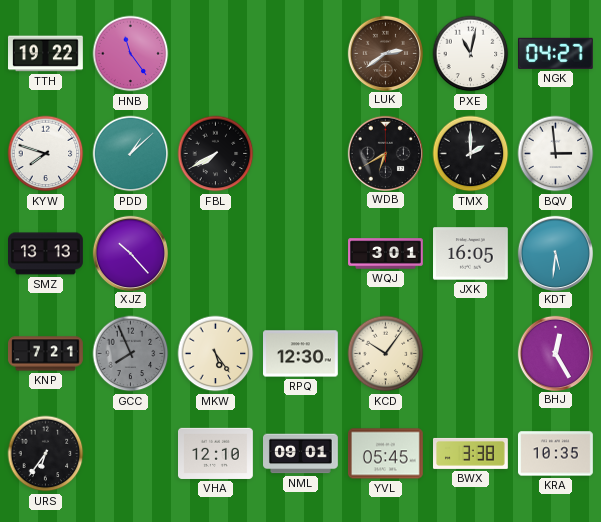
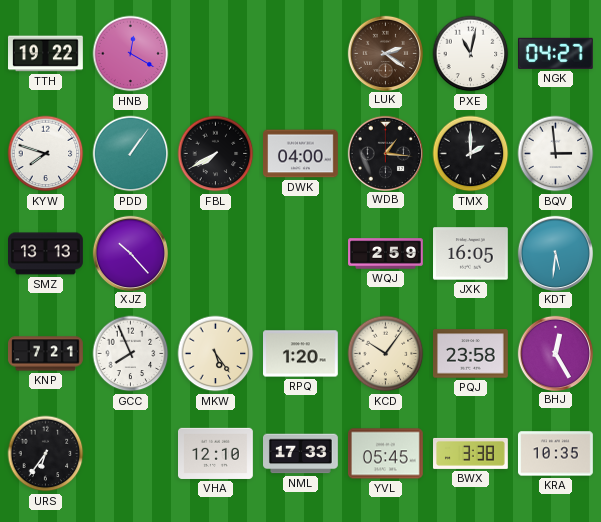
HNB: 11:24 -> 12:20
LUK: 2:39 -> 2:21
PDD: 1:08 -> 1:06
DWK: none -> 04:00
WDB: 6:40 -> 1:16
WQJ: 3:01 -> 2:59
GCC dial: grey -> white
RPQ: 12:30 -> 1:20
PQJ: none -> 23:58
NML: 09:01 -> 17:33
